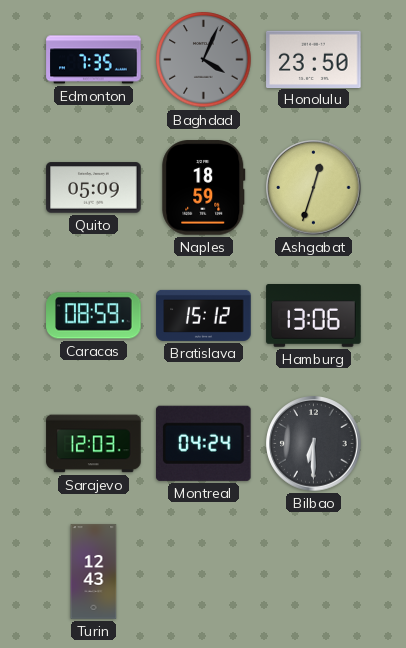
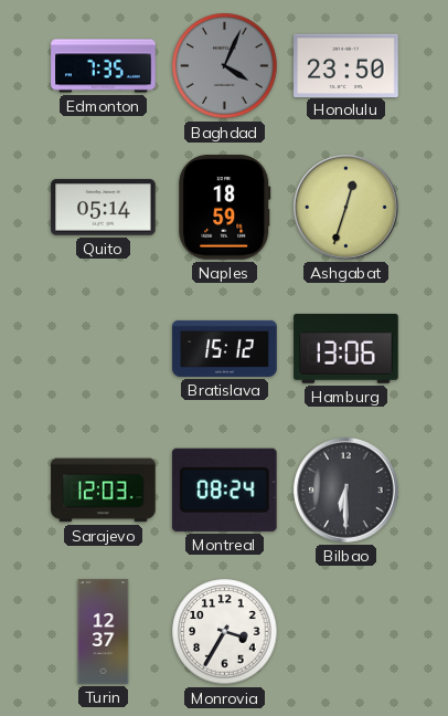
Quito: 05:09 -> 05:14
Caracas: 08:59 -> none
Montreal: 04:24 -> 08:24
Turin: 12:43 -> 12:37
Monrovia: none -> 3:35
